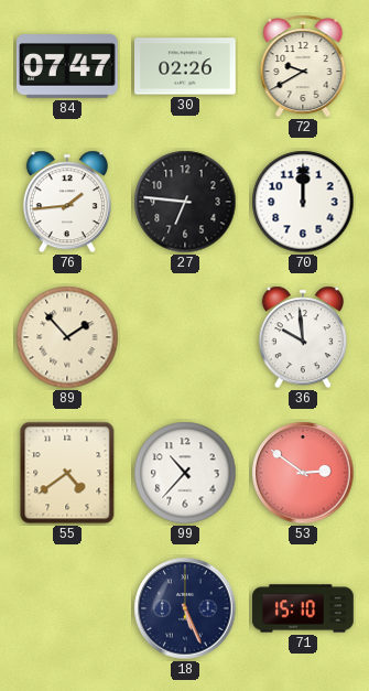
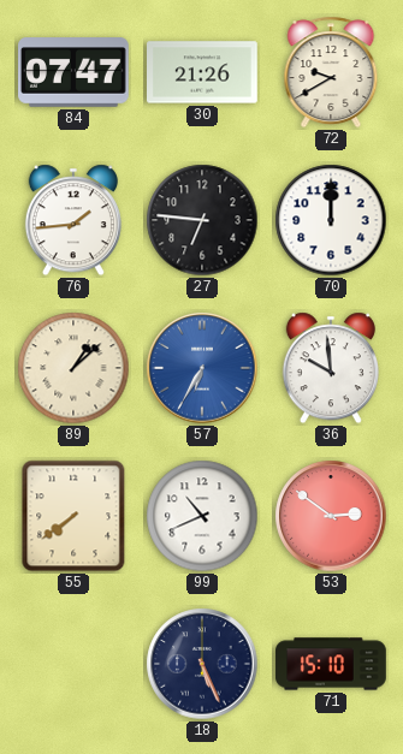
30: 02:26 -> 21:26
89: 1:53 -> 1:08
57: none -> 6:35
55: 4:39 -> 7:39
99: 10:37 -> 10:41
